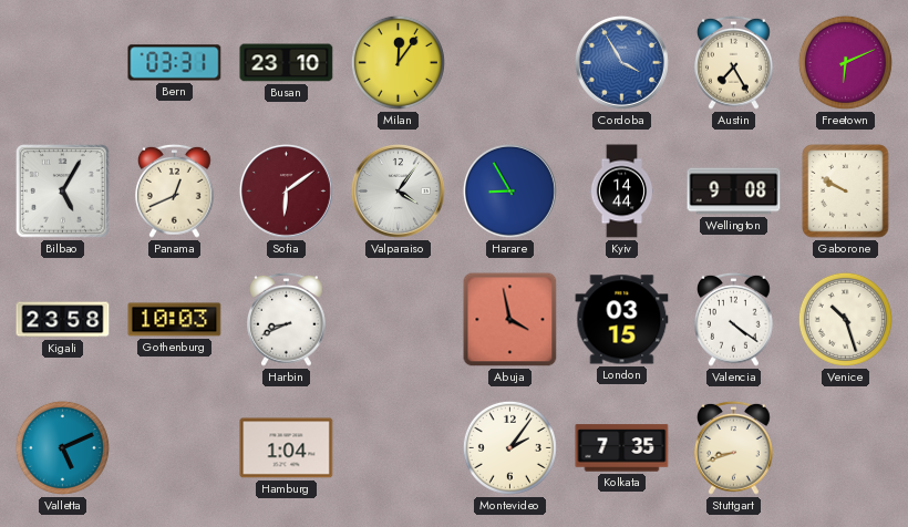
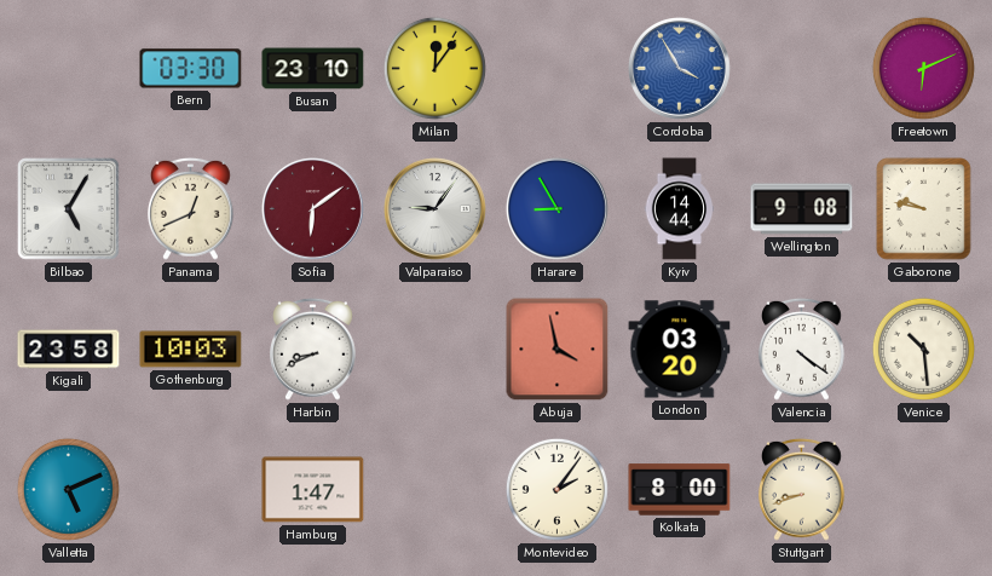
Bern: 03:31 -> 03:30
Austin: 7:25 -> none
Valparaiso: 4:06 -> 9:06
Gaborone: 9:50 -> 9:47
London: 03:15 -> 03:20
Venice: 10:27 -> 10:29
Hamburg: 1:04 -> 1:47
Kolkata: 7:35 -> 8:00
